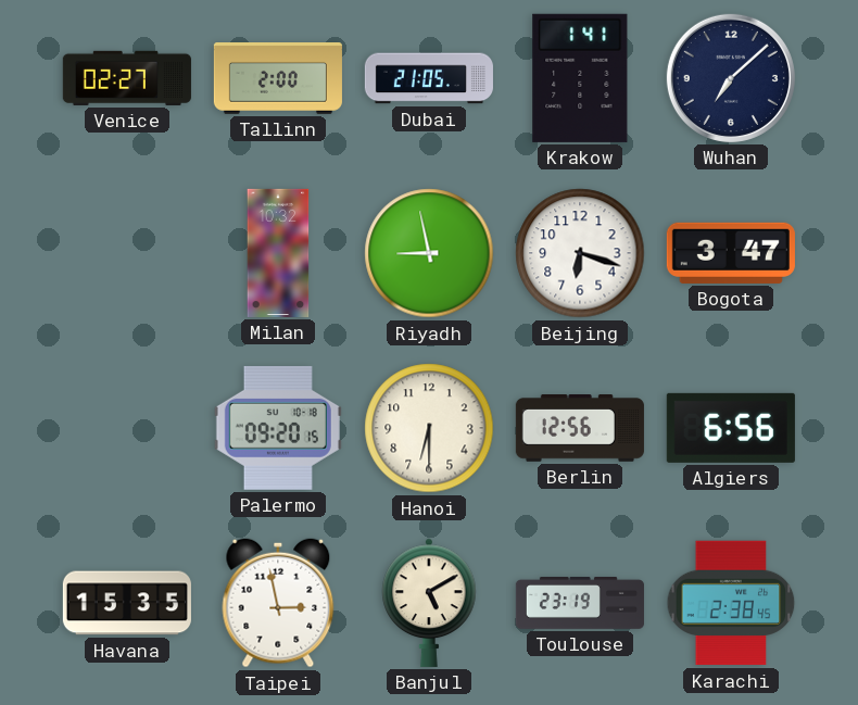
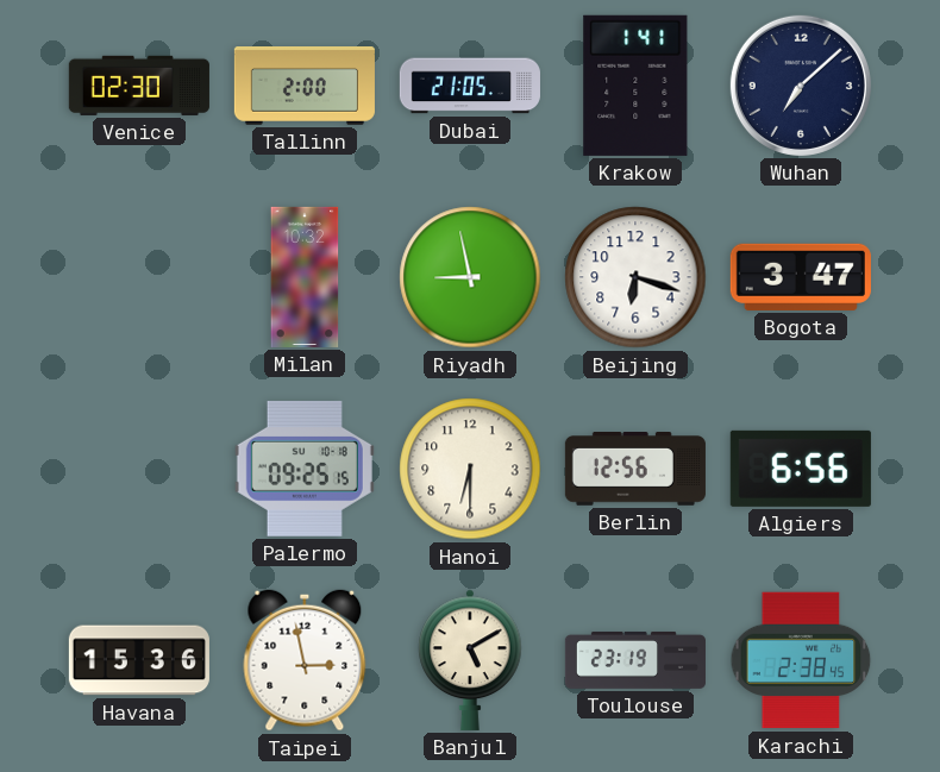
Venice: 02:27 -> 02:30
Palermo: 09:20 -> 09:25
Havana: 15:35 -> 15:36
